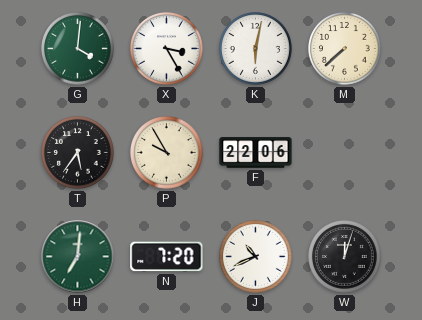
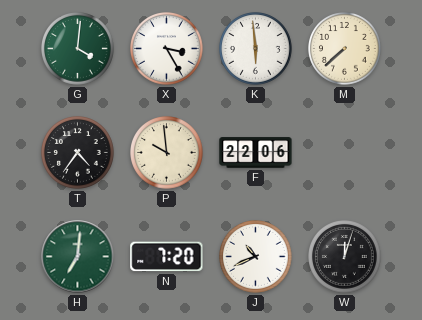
K: 6:02 -> 5:59
T: 5:36 -> 4:36
P: 9:55 -> 9:59
